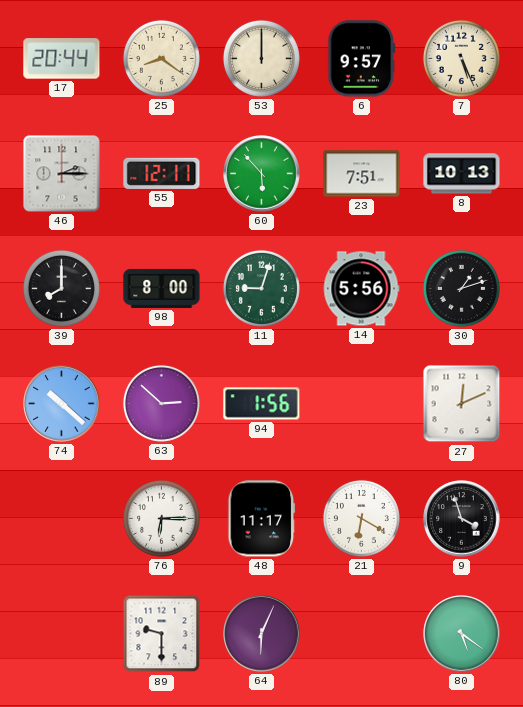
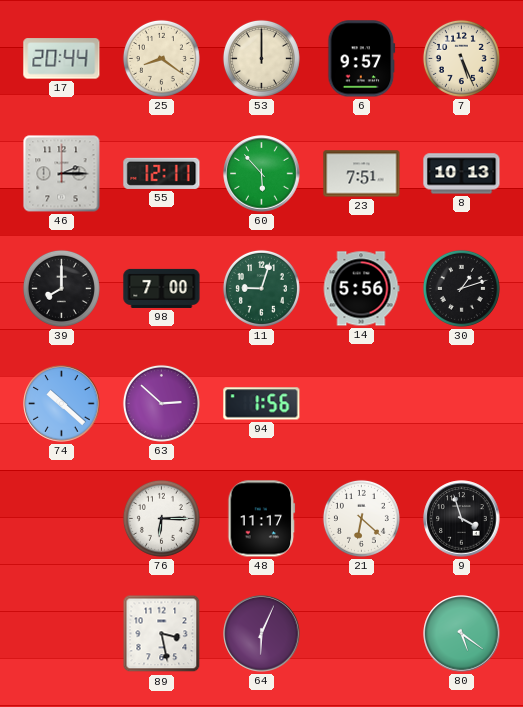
98: 8:00 -> 7:00
27: 12:11 -> none
21: 6:20 -> 6:22
89: 9:30 -> 3:28
